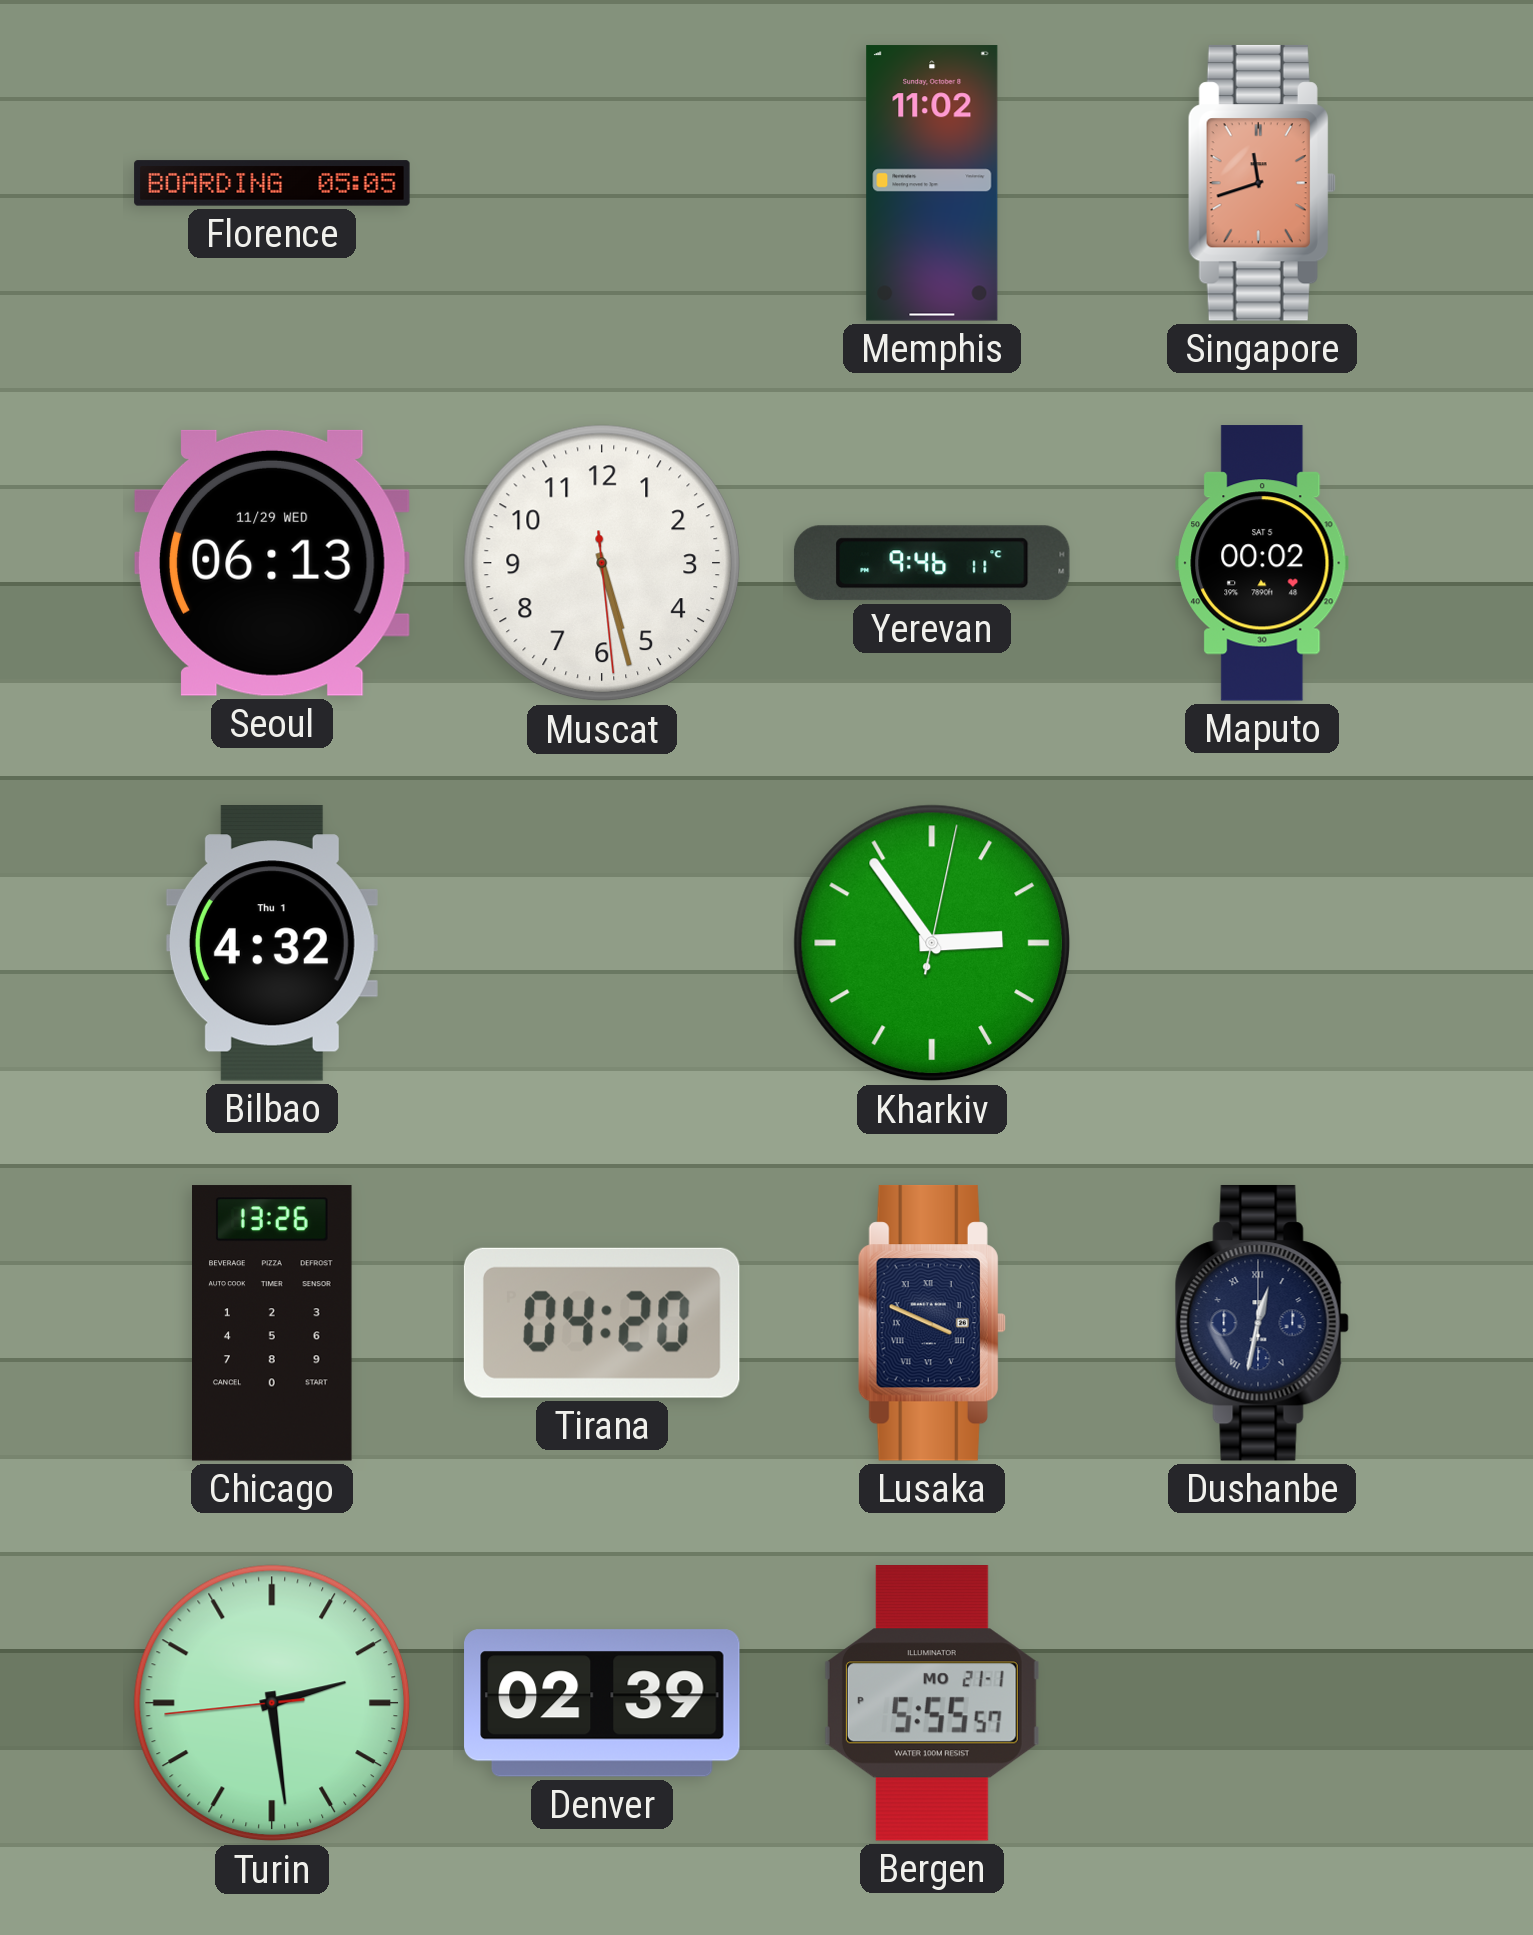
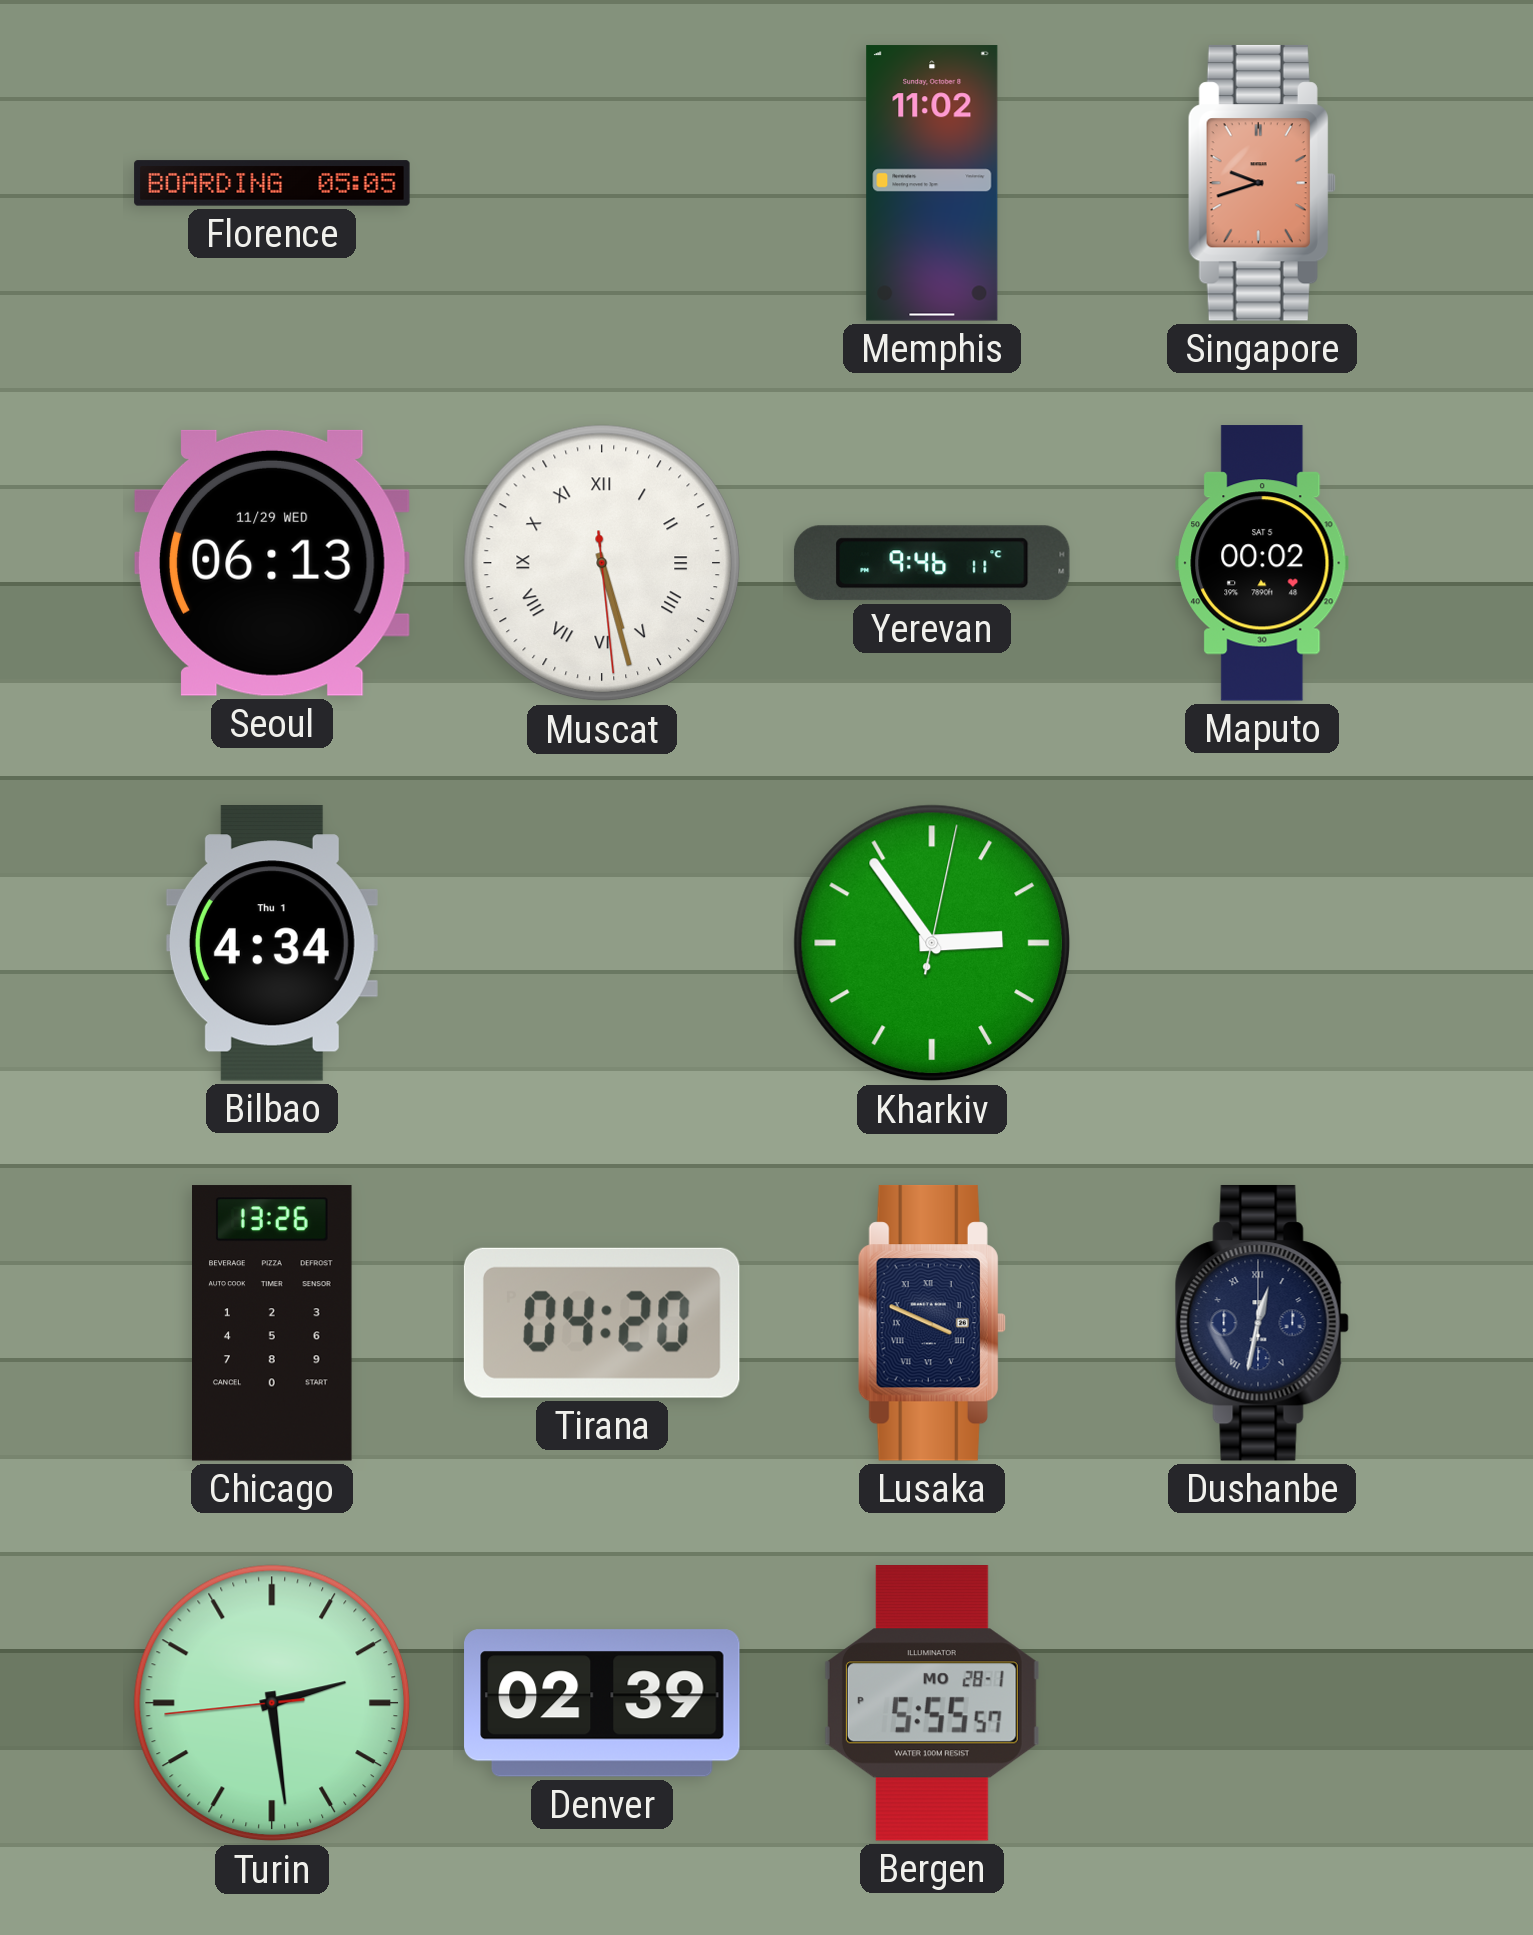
Singapore: 11:42 -> 9:42
Muscat numerals: Arabic -> Roman
Bilbao: 4:32 -> 4:34
Bergen date: MO 21-1 -> MO 28-1
